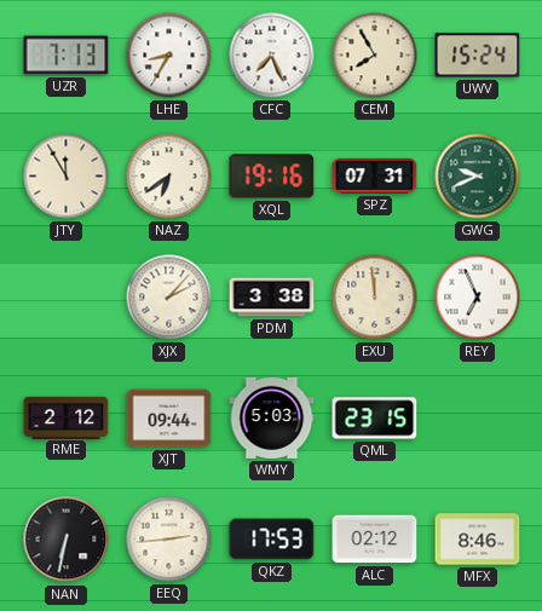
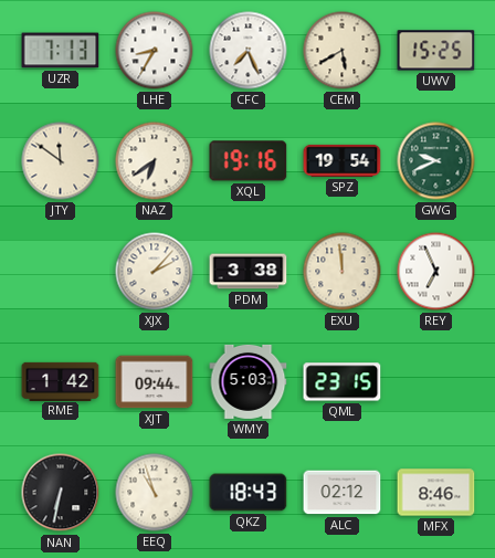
CEM: 7:55 -> 5:40
UWV: 15:24 -> 15:25
JTY: 11:55 -> 11:51
SPZ: 07:31 -> 19:54
RME: 2:12 -> 1:42
EEQ: 2:44 -> 10:57
QKZ: 17:53 -> 18:43
